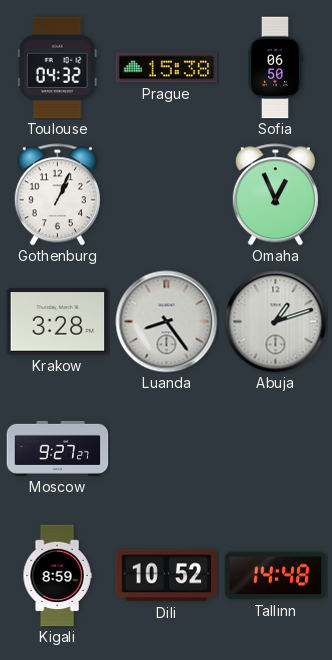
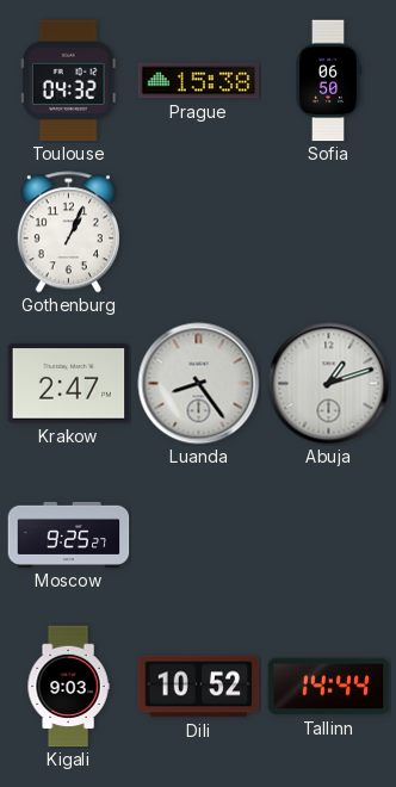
Omaha: 12:56 -> none
Krakow: 3:28 -> 2:47
Moscow: 9:27 -> 9:25
Kigali: 8:59 -> 9:03
Tallinn: 14:48 -> 14:44
